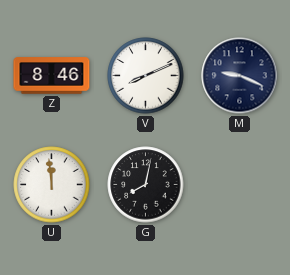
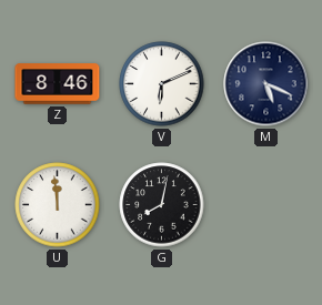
V: 8:11 -> 6:11
M: 9:19 -> 5:19
